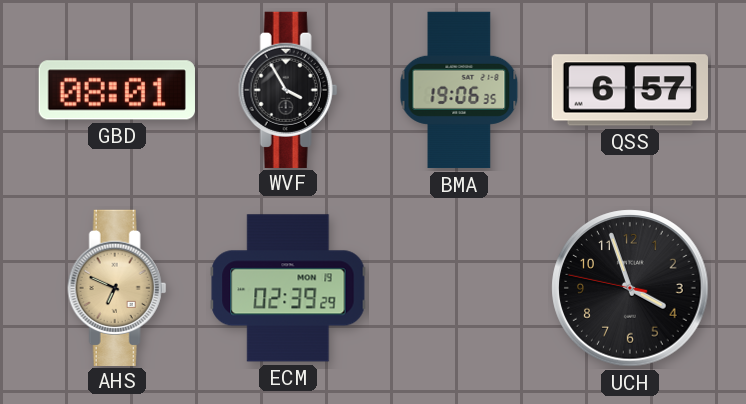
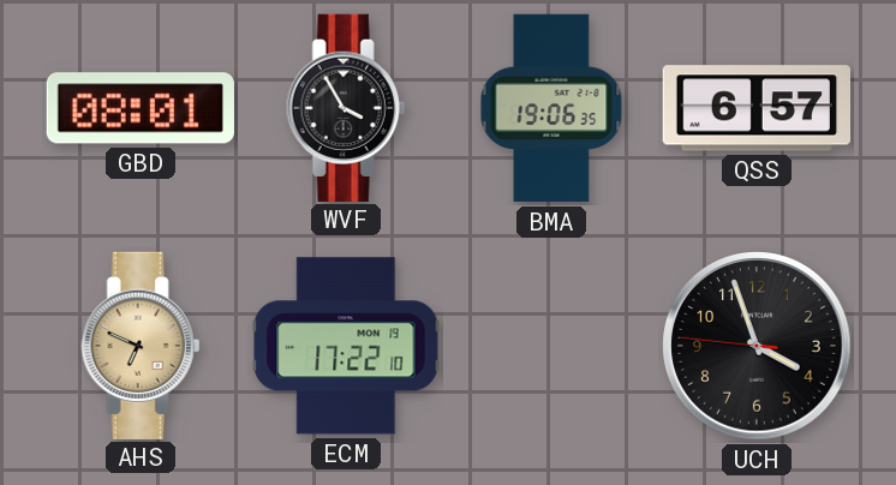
ECM: 02:39 -> 17:22
UCH: 3:56:47 -> 3:56:46
